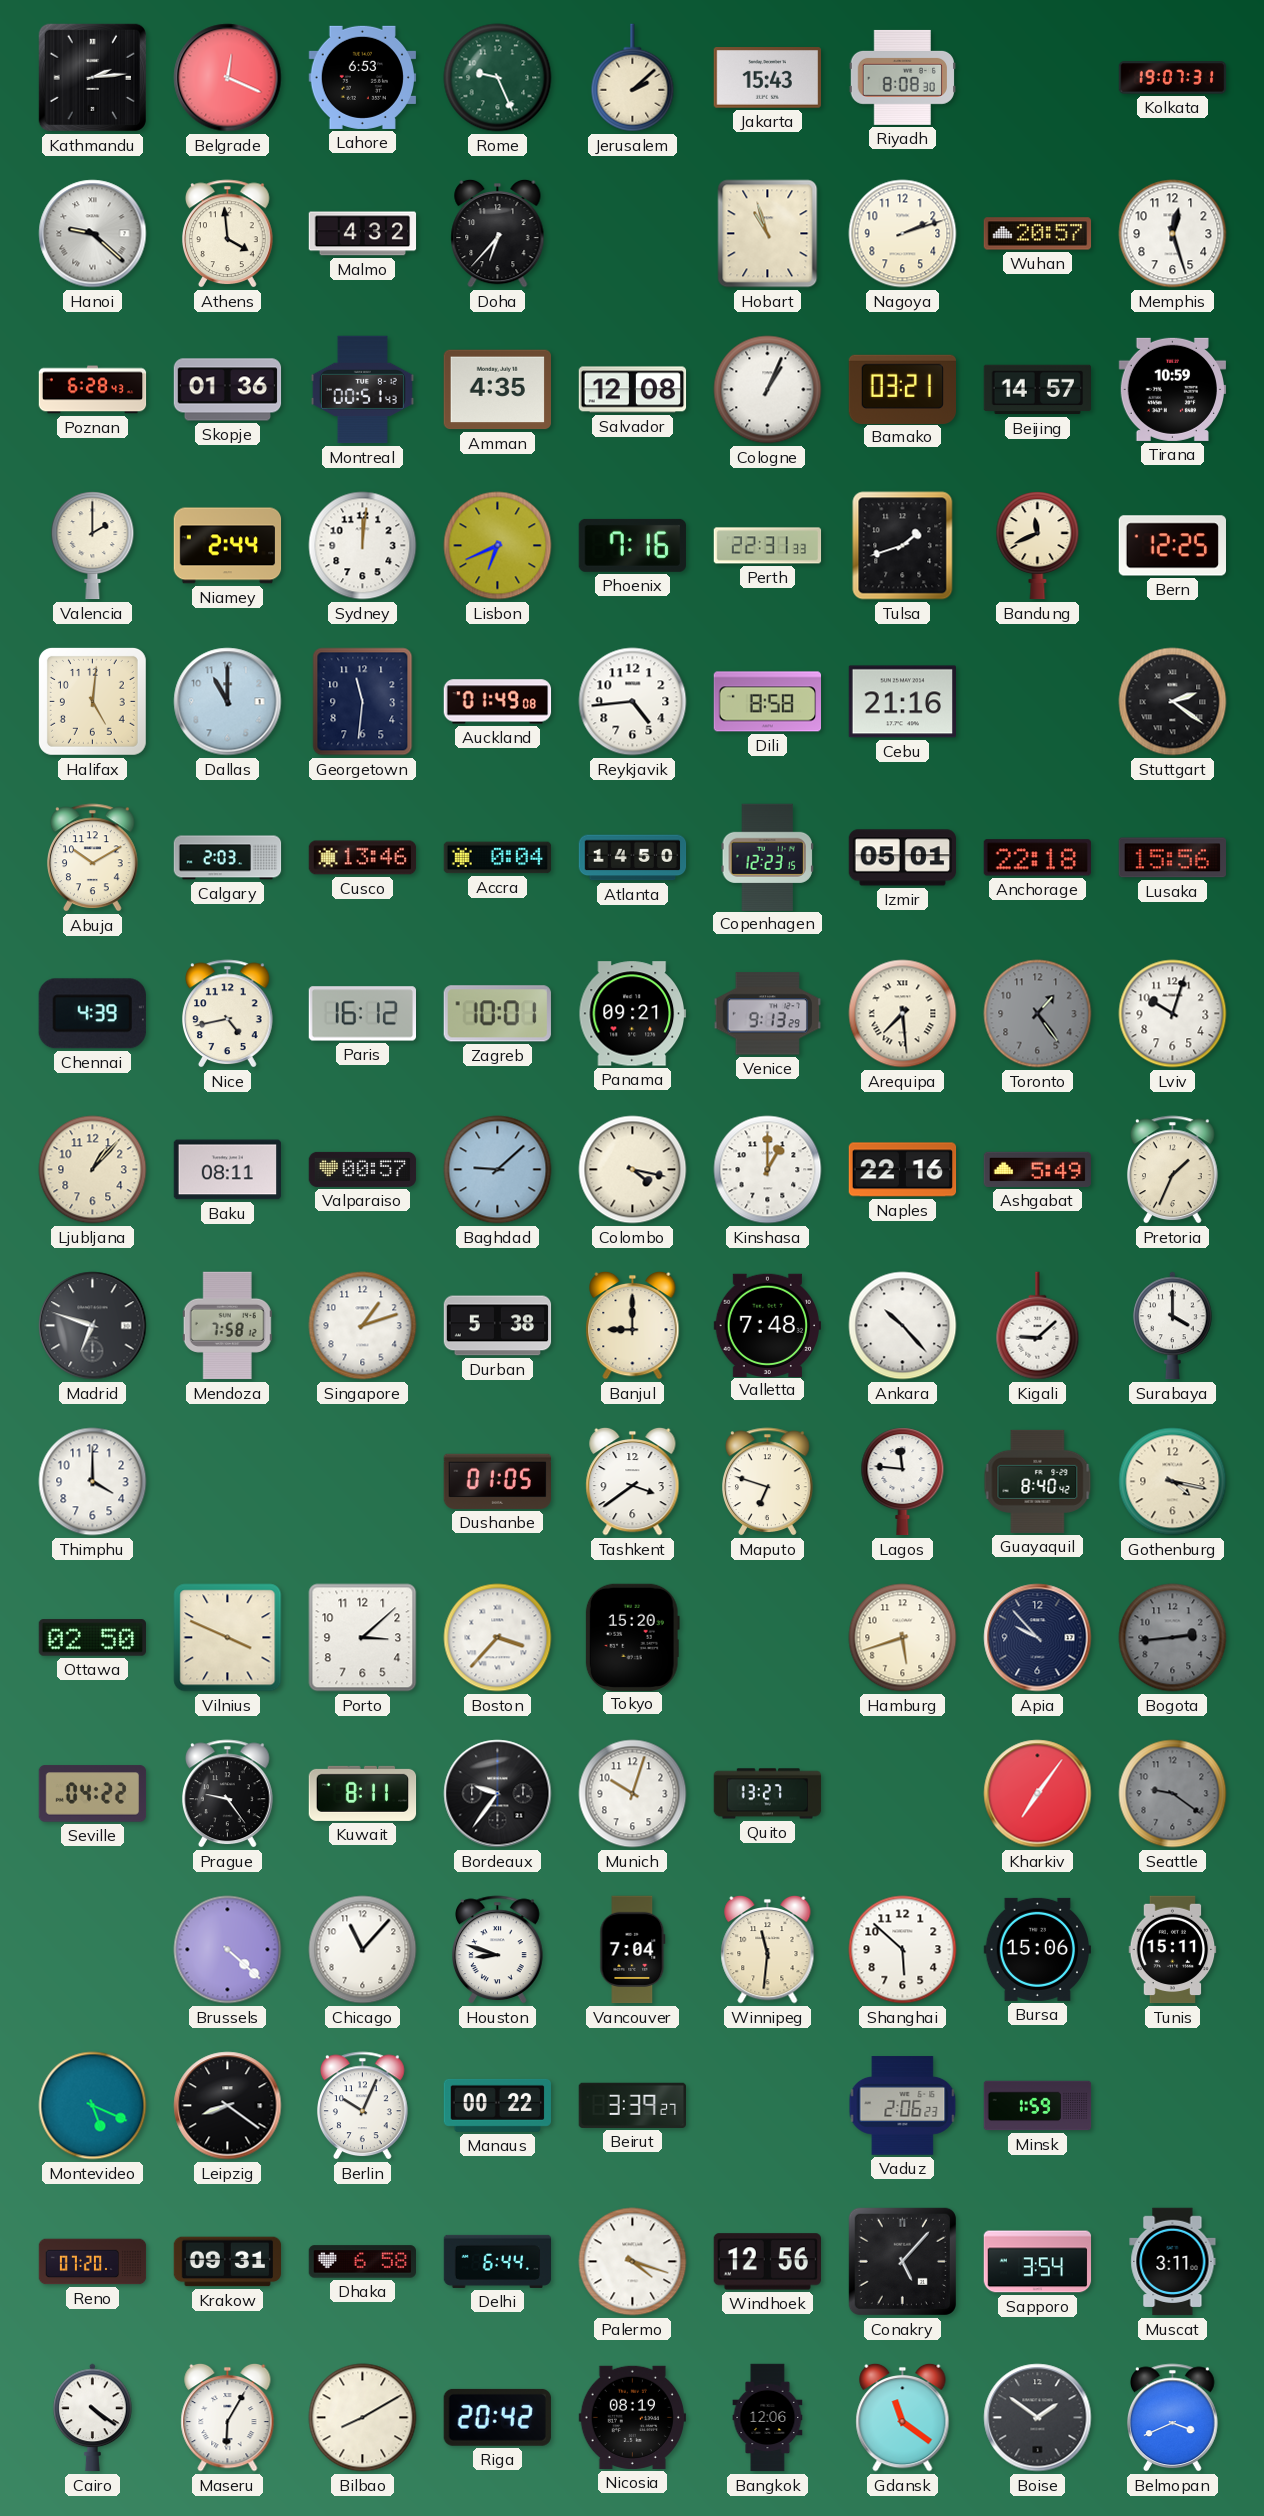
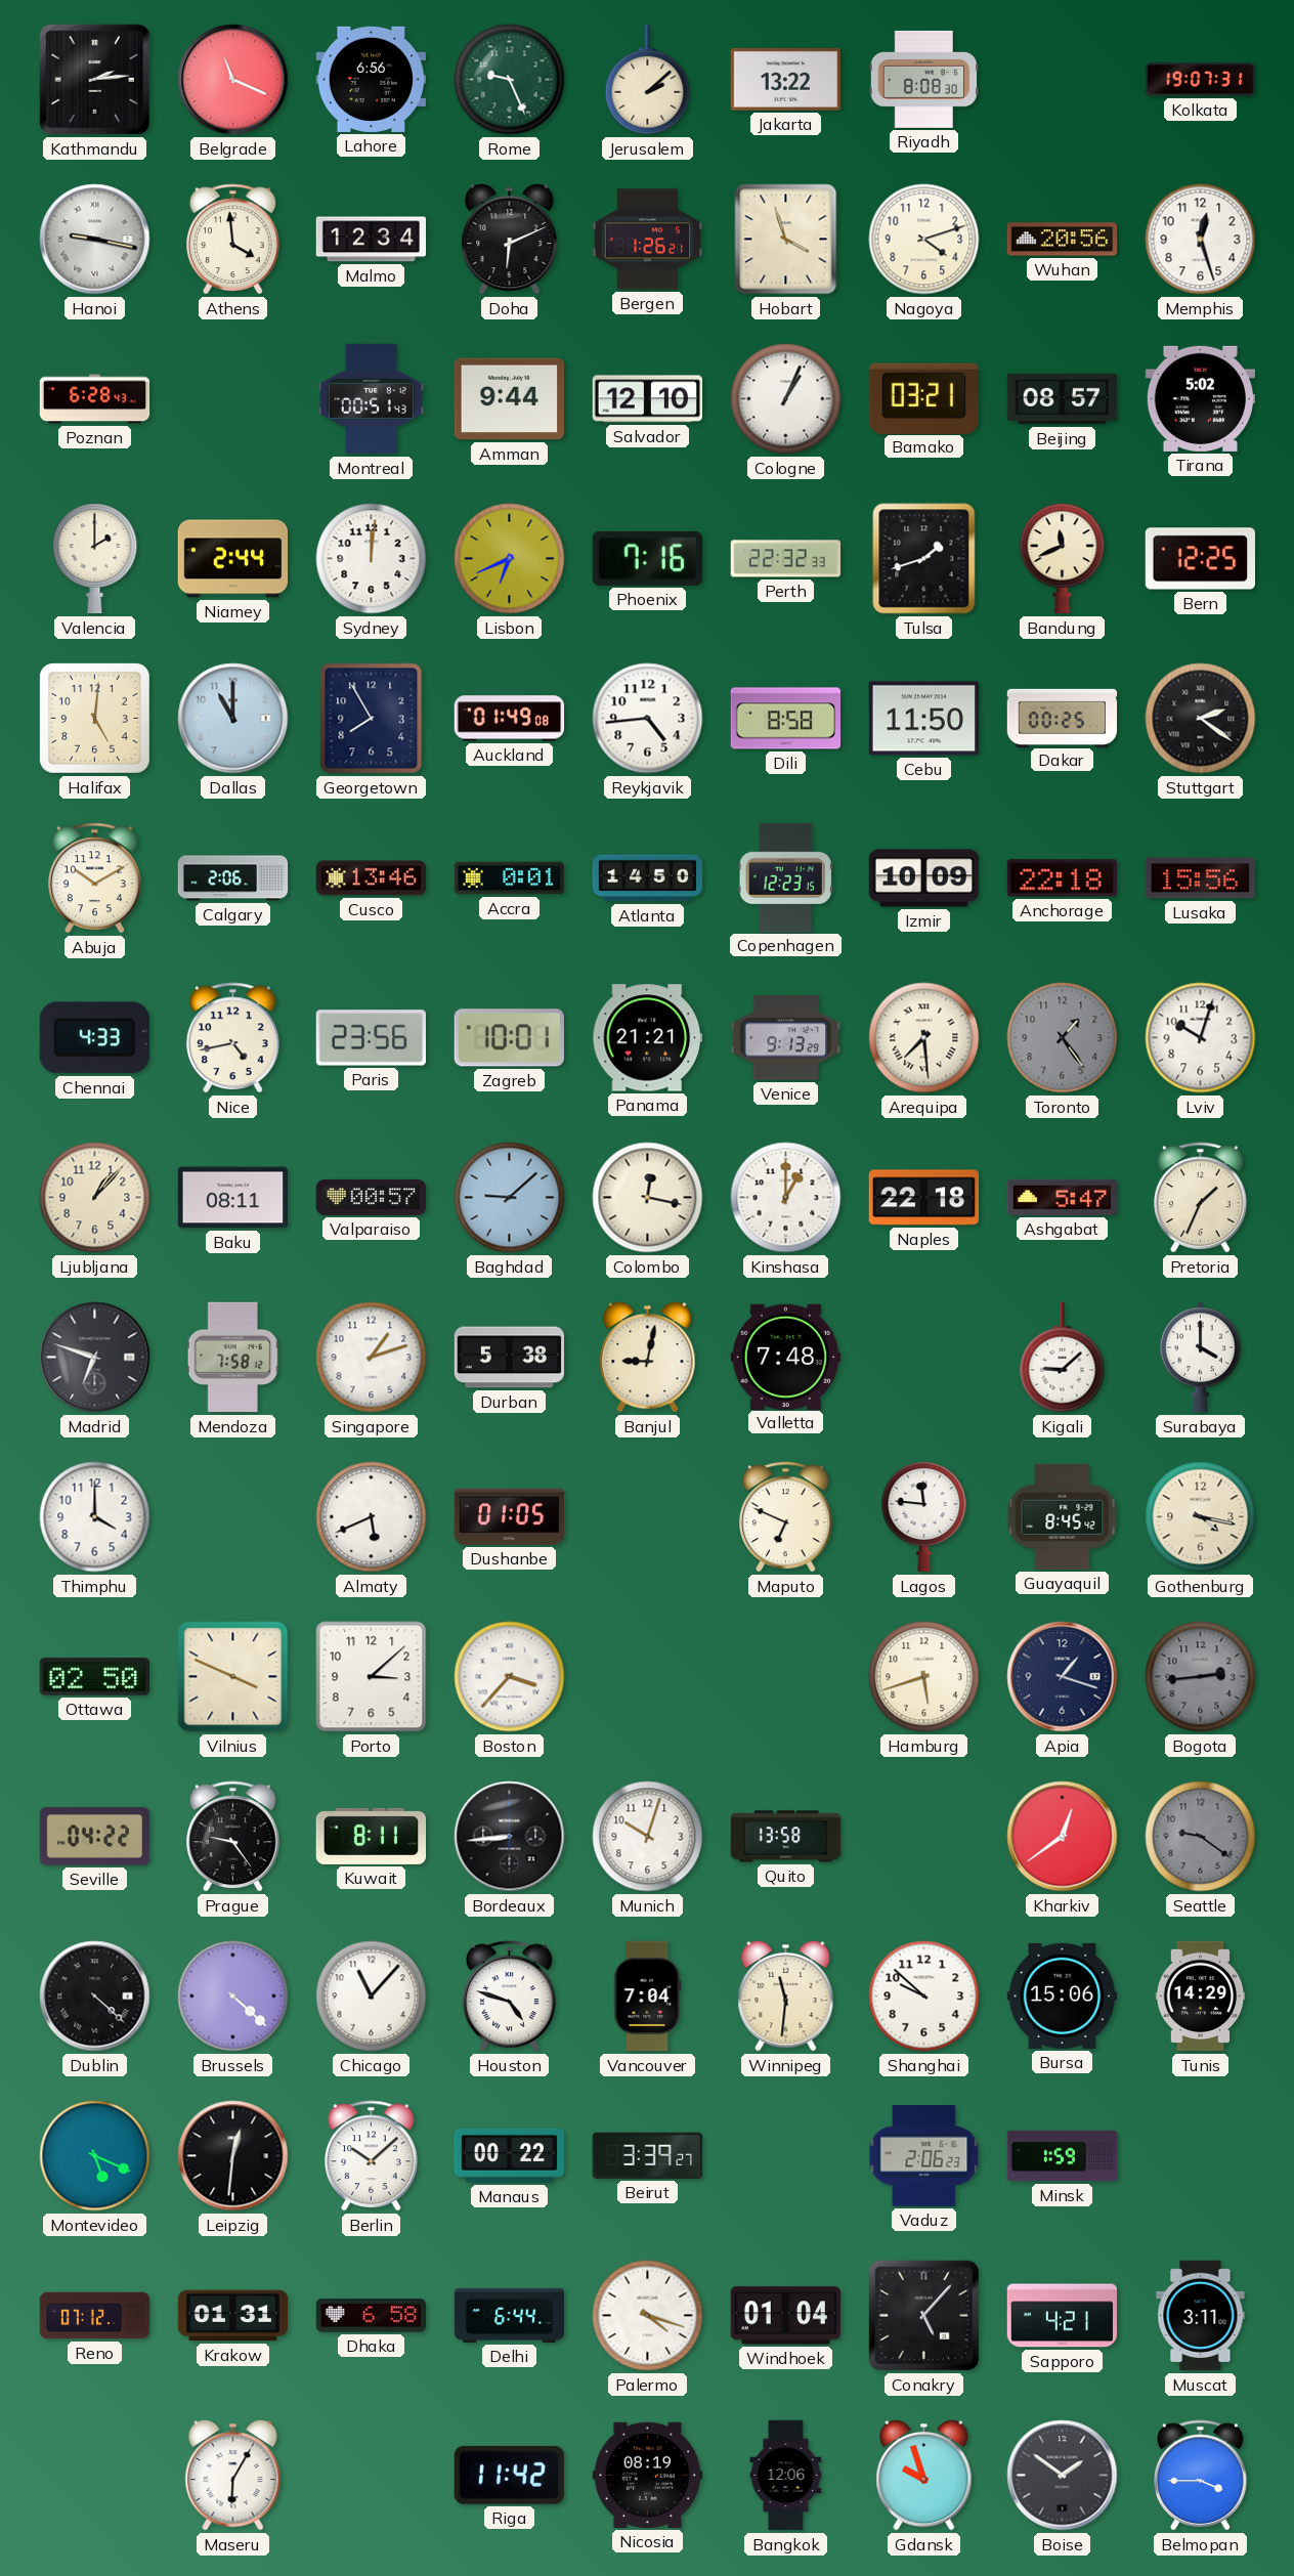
Belgrade: 12:19 -> 11:19
Lahore: 6:53 -> 6:56
Jakarta: 15:43 -> 13:22
Hanoi: 9:22 -> 9:17
Malmo: 4:32 -> 12:34
Doha: 6:37 -> 6:11
Bergen: none -> 1:26
Hobart: 10:57 -> 3:57
Nagoya: 2:12 -> 4:12
Wuhan: 20:57 -> 20:56
Skopje: 01:36 -> none
Amman: 4:35 -> 9:44
Salvador: 12:08 -> 12:10
Beijing: 14:57 -> 08:57
Tirana: 10:59 -> 5:02
Perth: 22:31 -> 22:32
Georgetown: 11:31 -> 7:55
Cebu: 21:16 -> 11:50
Dakar: none -> 00:25
Calgary: 2:03 -> 2:06
Accra: 0:04 -> 0:01
Izmir: 05:01 -> 10:09
Chennai: 4:39 -> 4:33
Paris: 16:12 -> 23:56
Panama: 09:21 -> 21:21
Colombo: 4:17 -> 12:17
Naples: 22:16 -> 22:18
Ashgabat: 5:49 -> 5:47
Banjul: 9:00 -> 9:02
Ankara: 10:23 -> none
Almaty: none -> 5:41
Tashkent: 3:39 -> none
Maputo: 6:48 -> 6:49
Guayaquil: 8:40 -> 8:45
Tokyo: 15:20 -> none
Apia: 9:53 -> 1:18
Bordeaux: 9:36 -> 8:44
Quito: 13:27 -> 13:58
Kharkiv: 7:06 -> 12:39
Dublin: none -> 4:22
Houston: 8:48 -> 4:48
Shanghai: 5:52 -> 9:52
Tunis: 15:11 -> 14:29
Leipzig: 8:21 -> 12:31
Berlin: 10:04 -> 10:08
Reno: 07:20 -> 07:12
Krakow: 09:31 -> 01:31
Windhoek: 12:56 -> 01:04
Sapporo: 3:54 -> 4:21
Cairo: 4:21 -> none
Bilbao: 8:10 -> none
Riga: 20:42 -> 11:42
Gdansk: 11:21 -> 9:57
Belmopan: 3:41 -> 3:45
